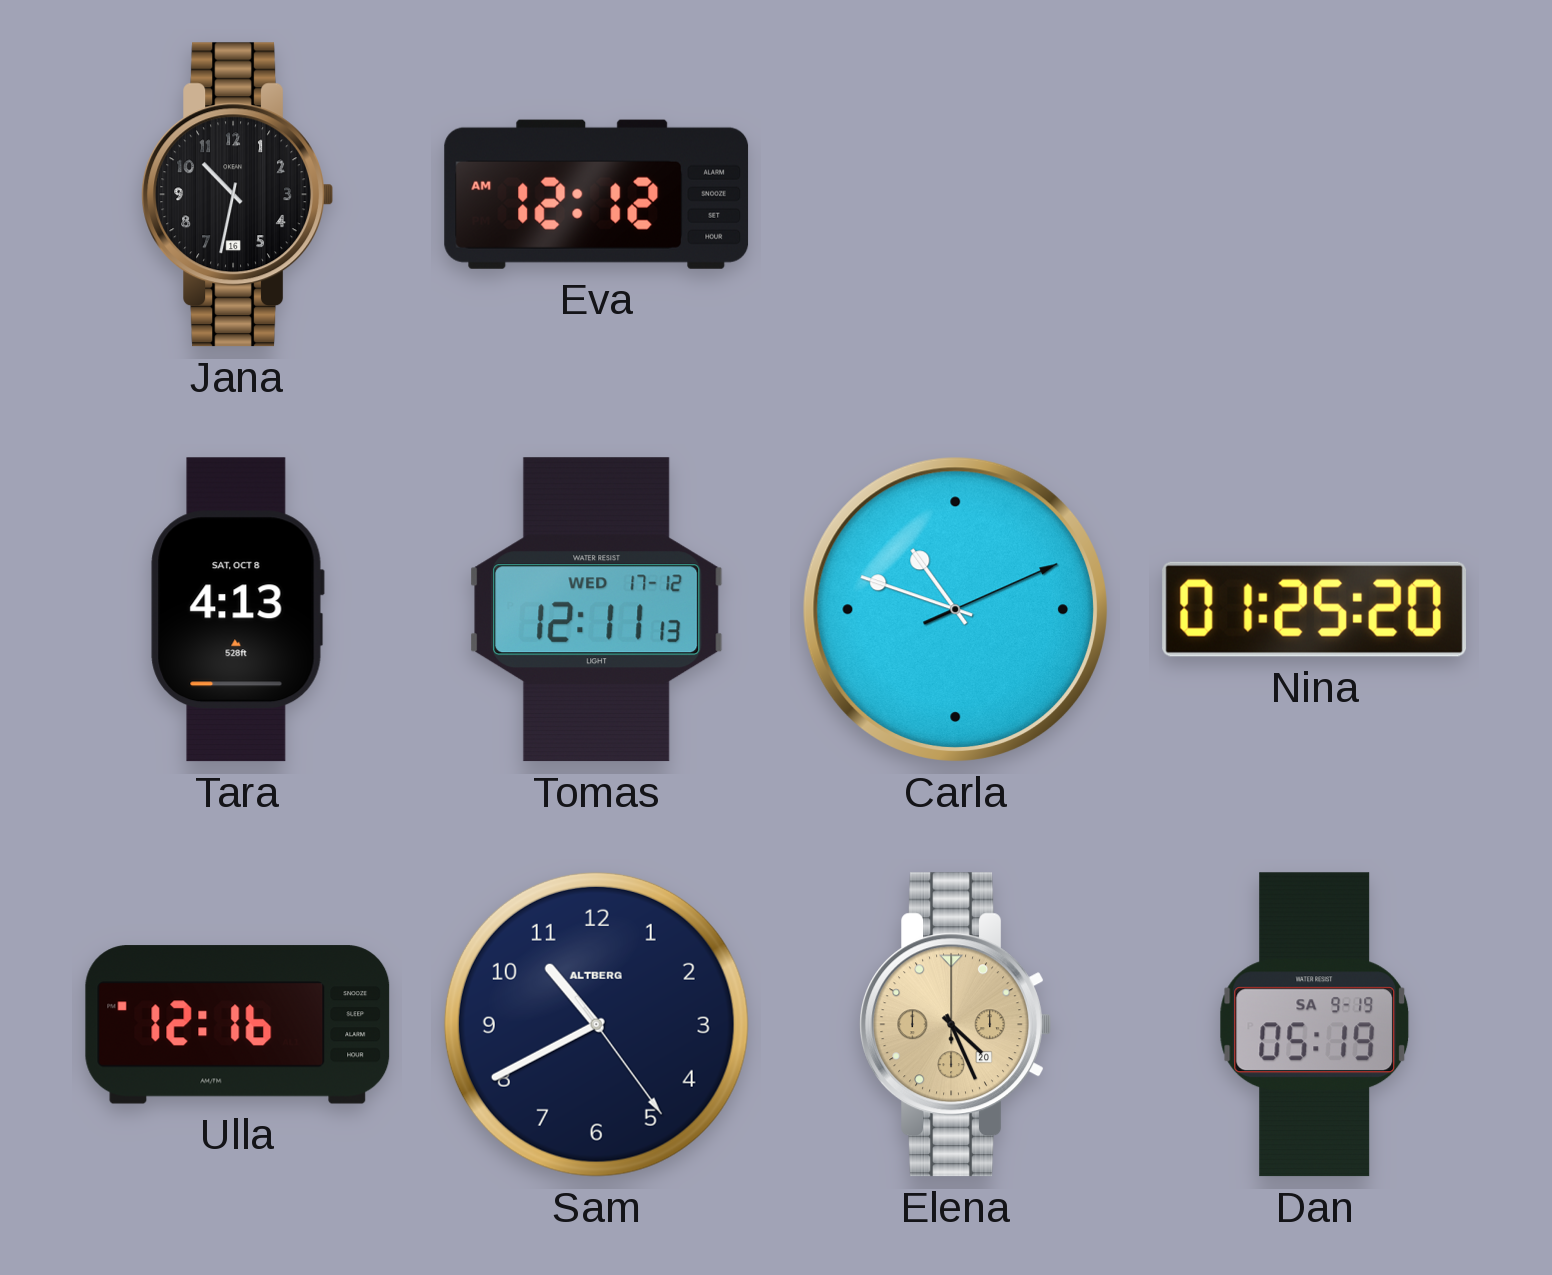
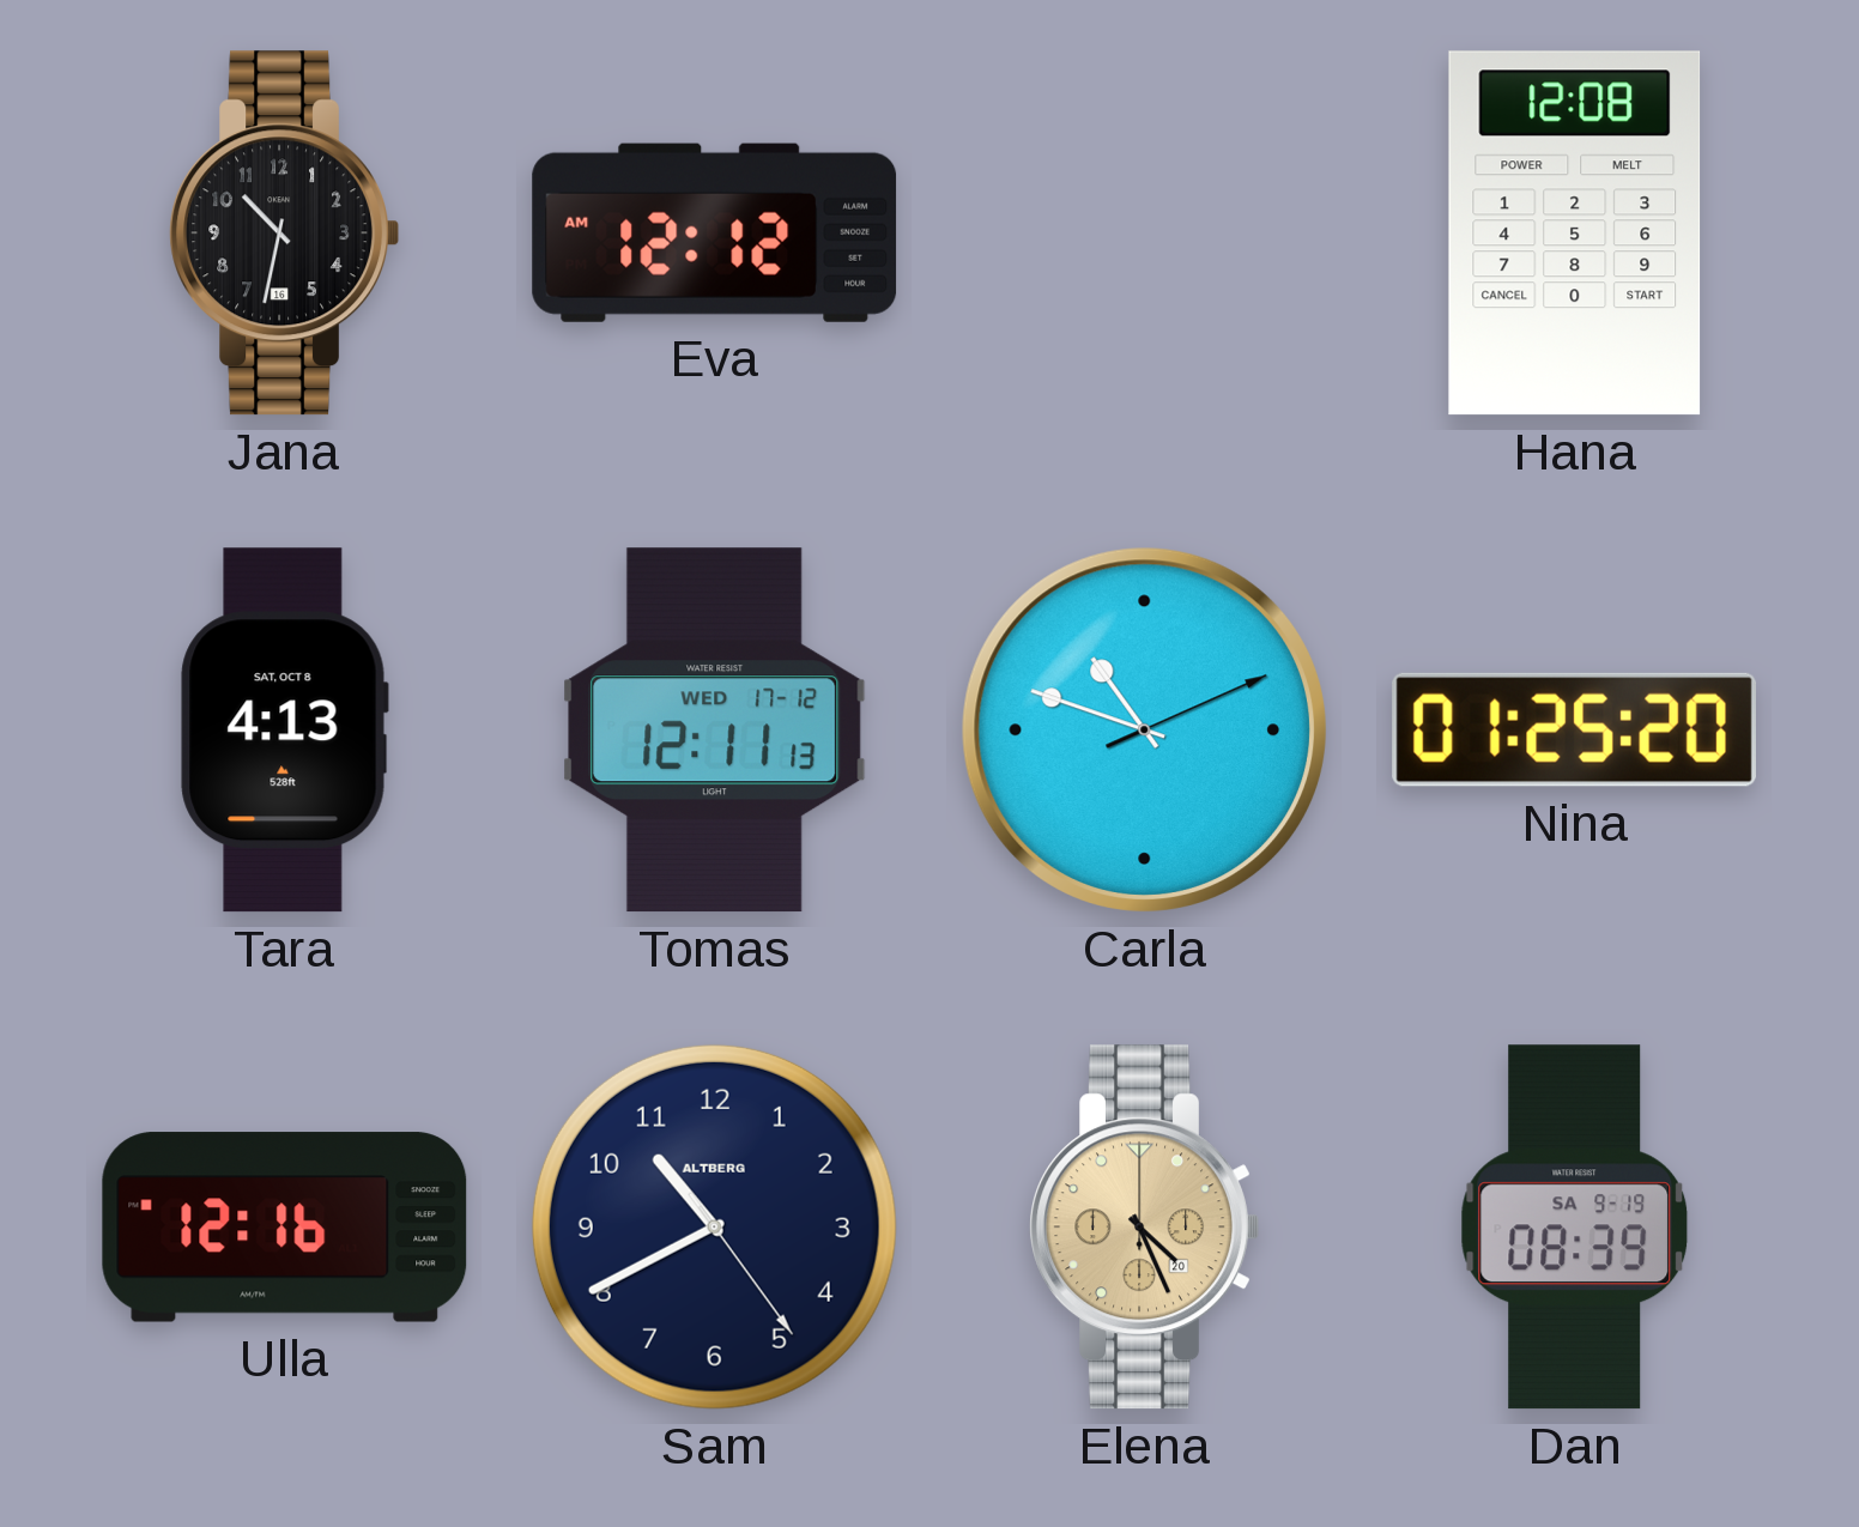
Hana: none -> 12:08
Dan: 05:19 -> 08:39
